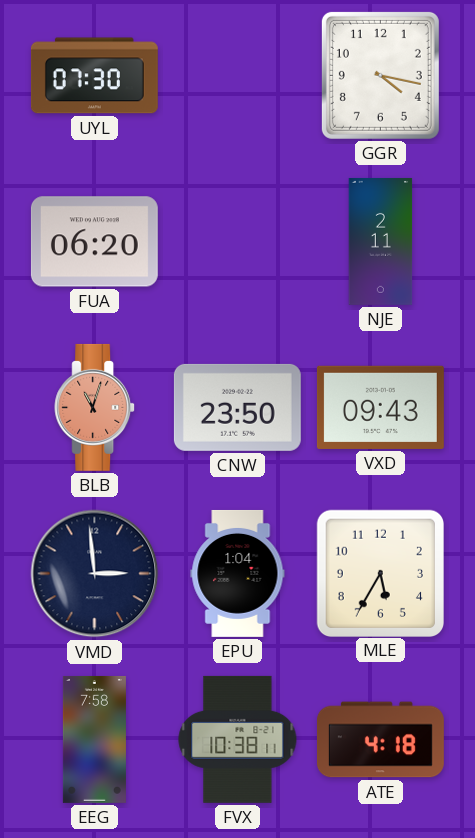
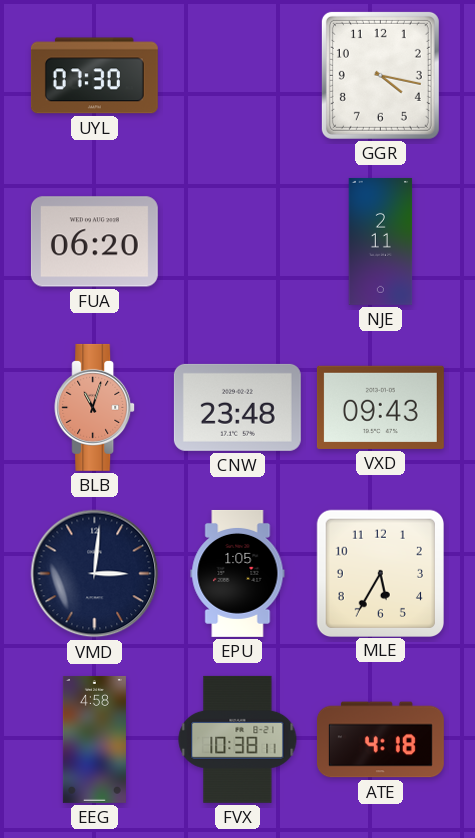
CNW: 23:50 -> 23:48
VMD: 2:59 -> 3:01
EPU: 1:04 -> 1:05
EEG: 7:58 -> 4:58
